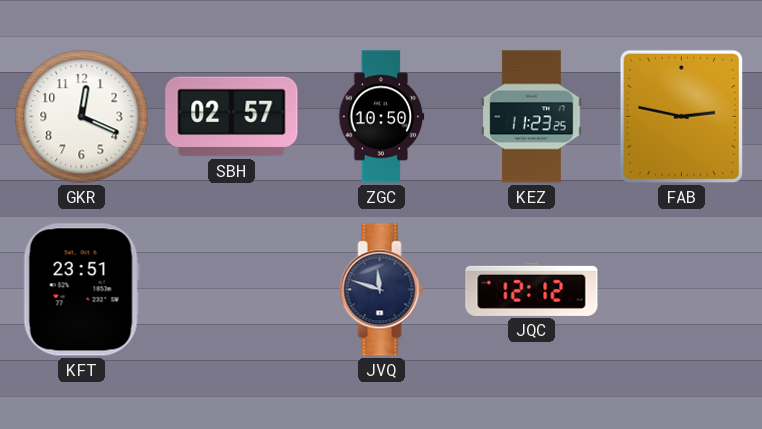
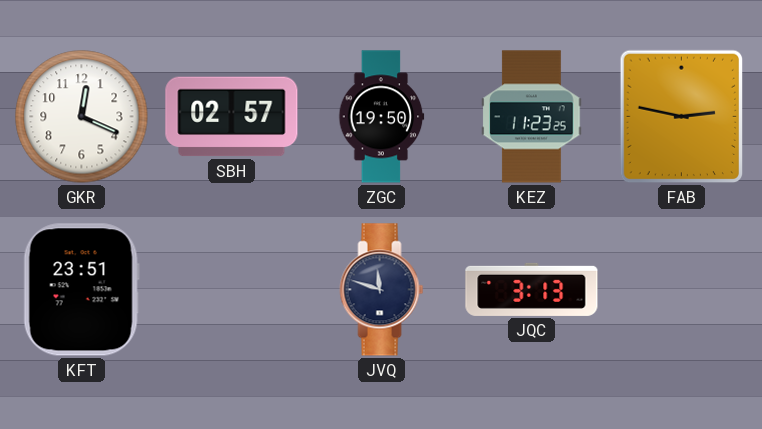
ZGC: 10:50 -> 19:50
JQC: 12:12 -> 3:13
